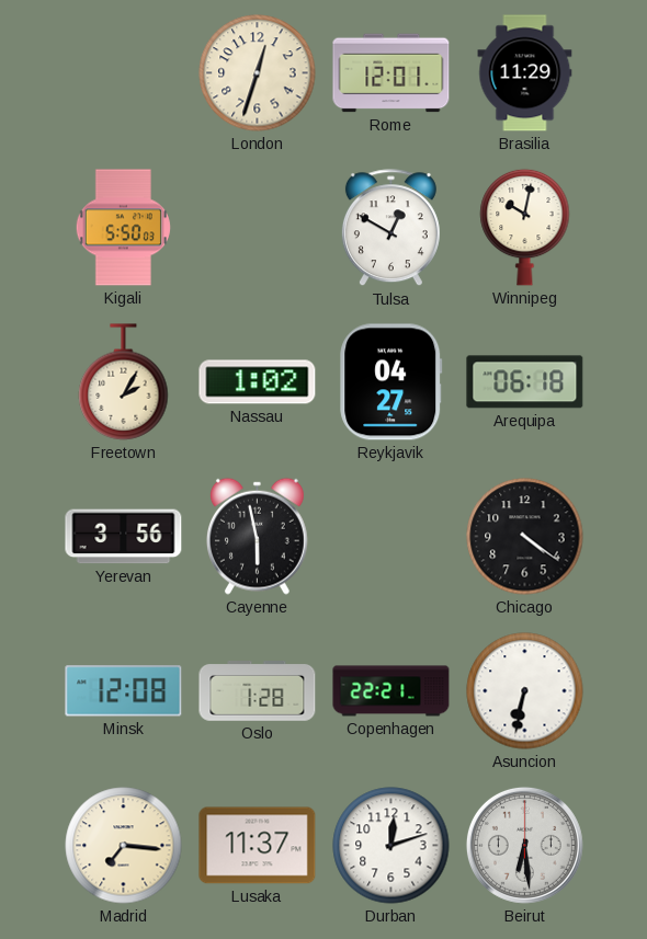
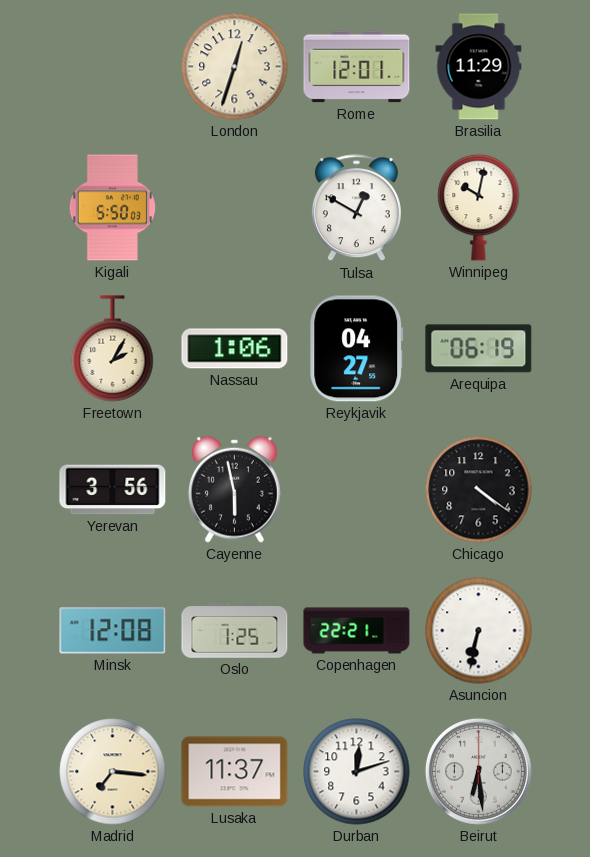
Nassau: 1:02 -> 1:06
Arequipa: 06:18 -> 06:19
Oslo: 1:28 -> 1:25
